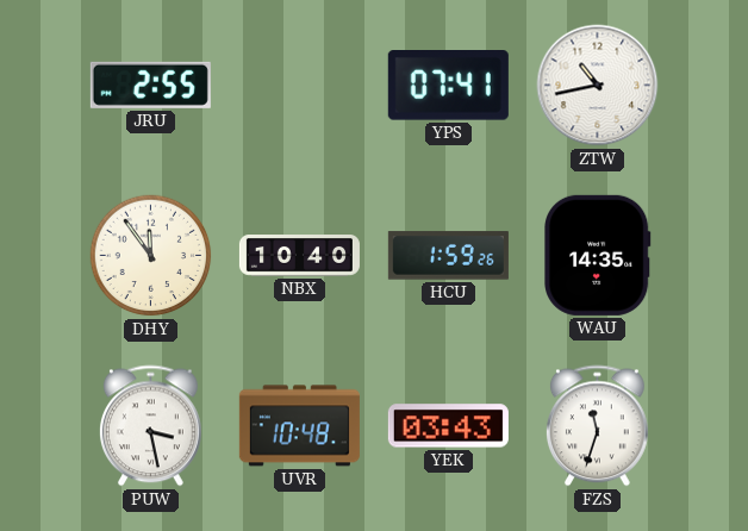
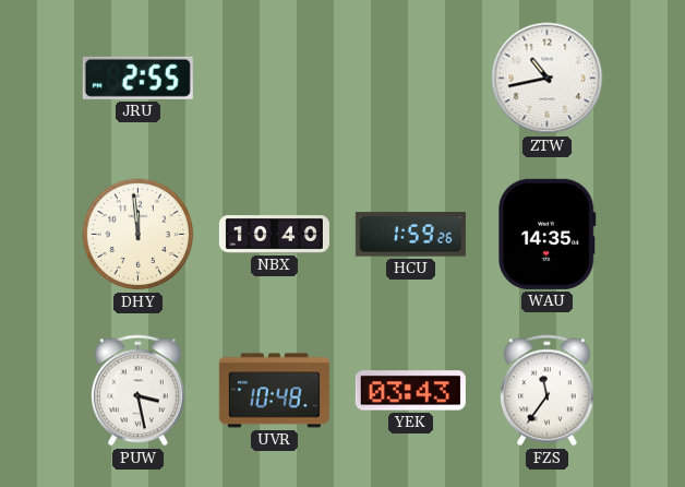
YPS: 07:41 -> none
DHY: 11:54 -> 11:59
FZS: 11:33 -> 11:36
